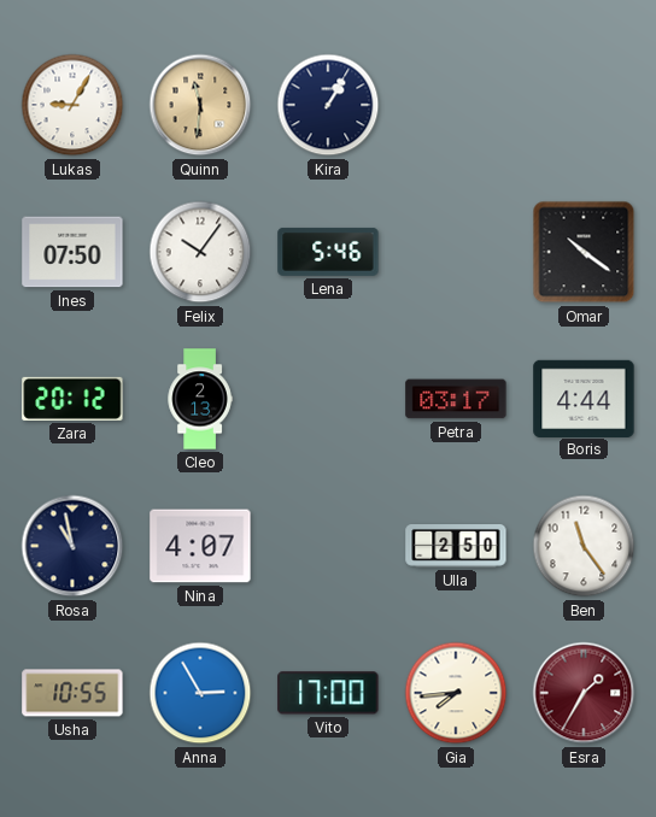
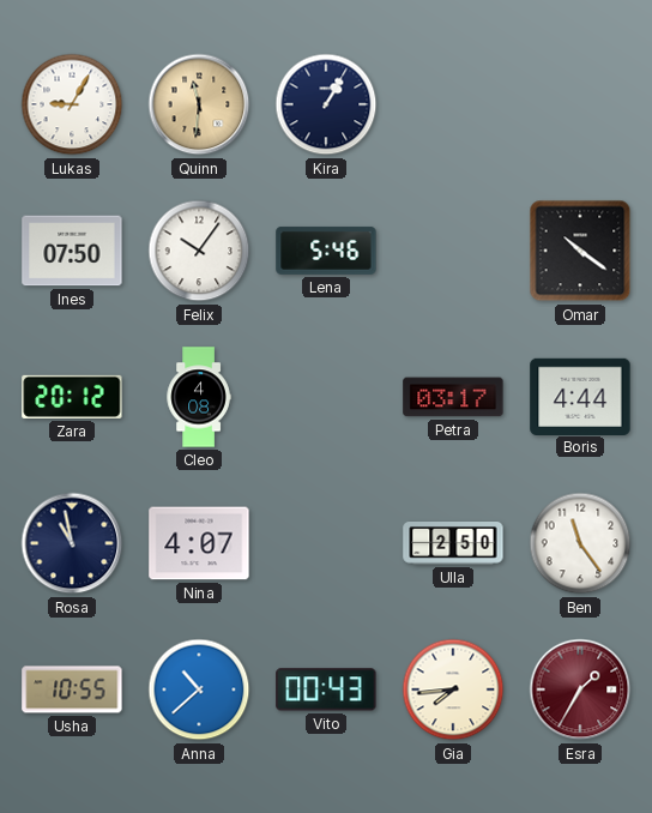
Cleo: 2:13 -> 4:08
Anna: 2:55 -> 10:38
Vito: 17:00 -> 00:43
